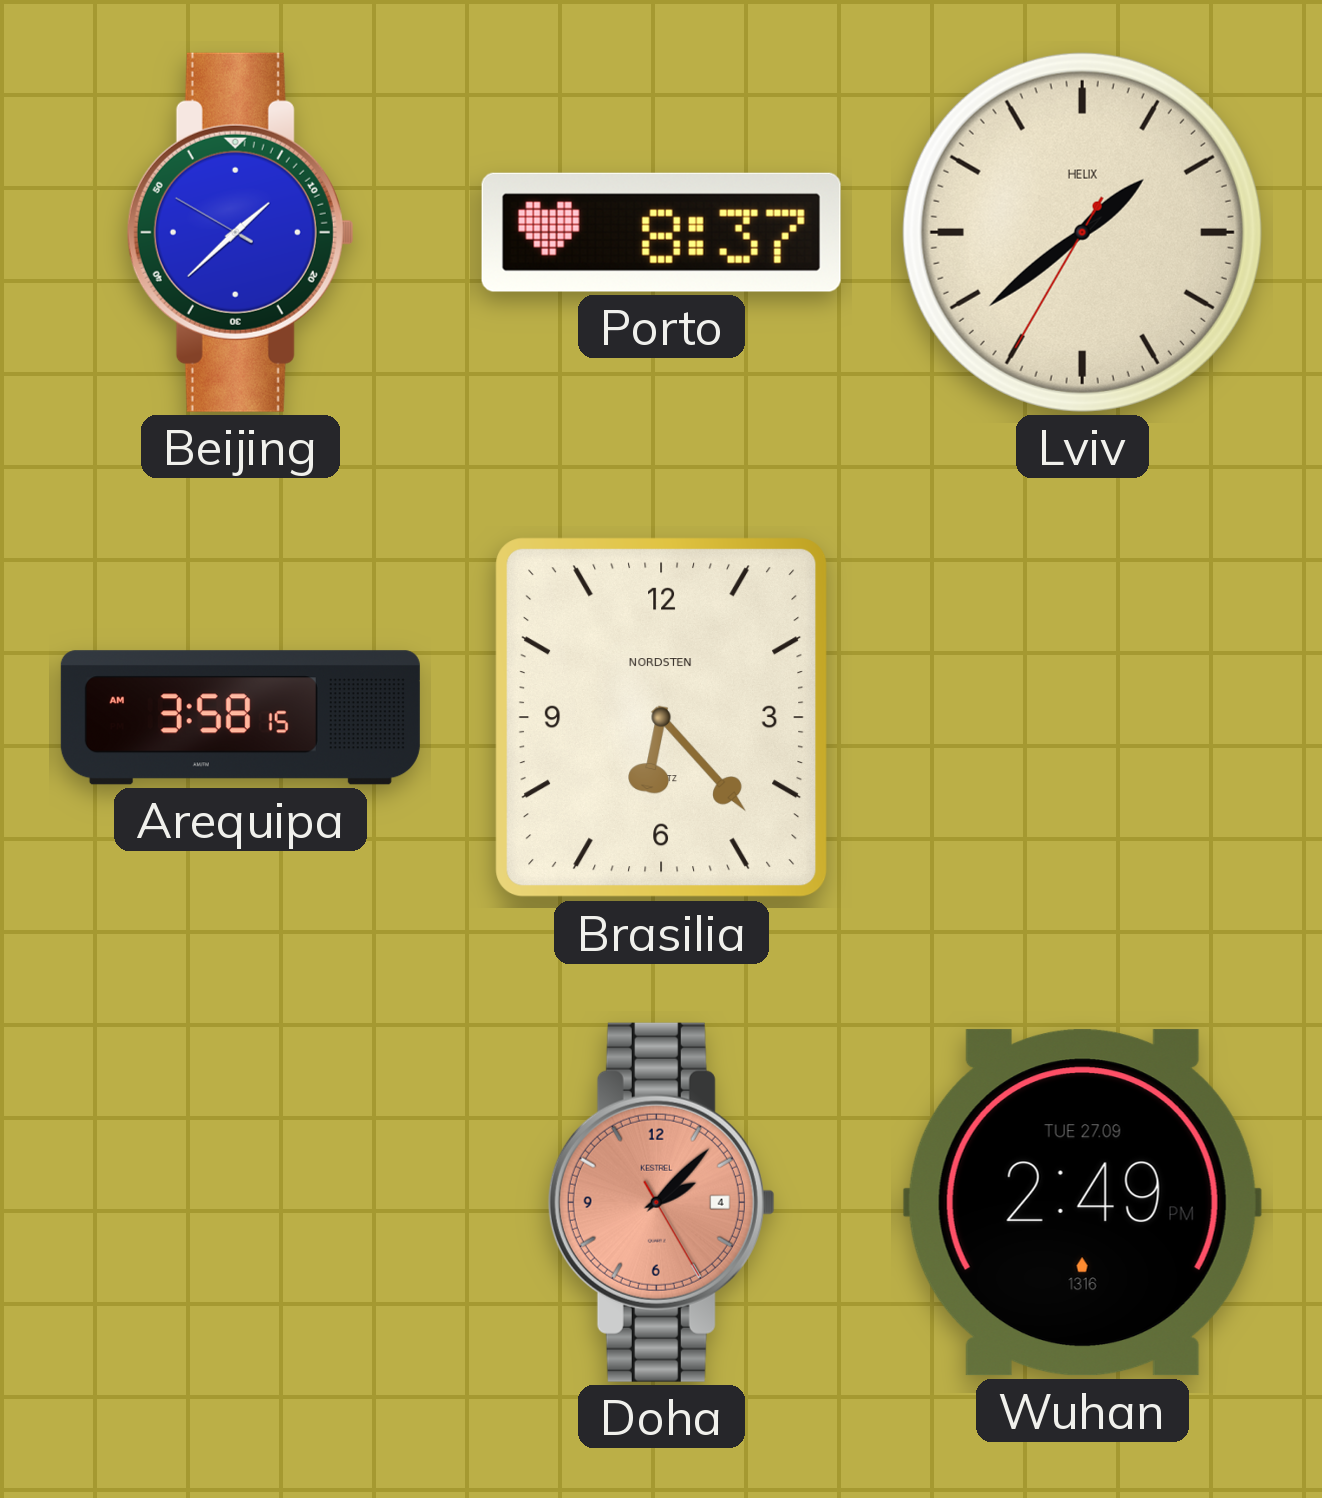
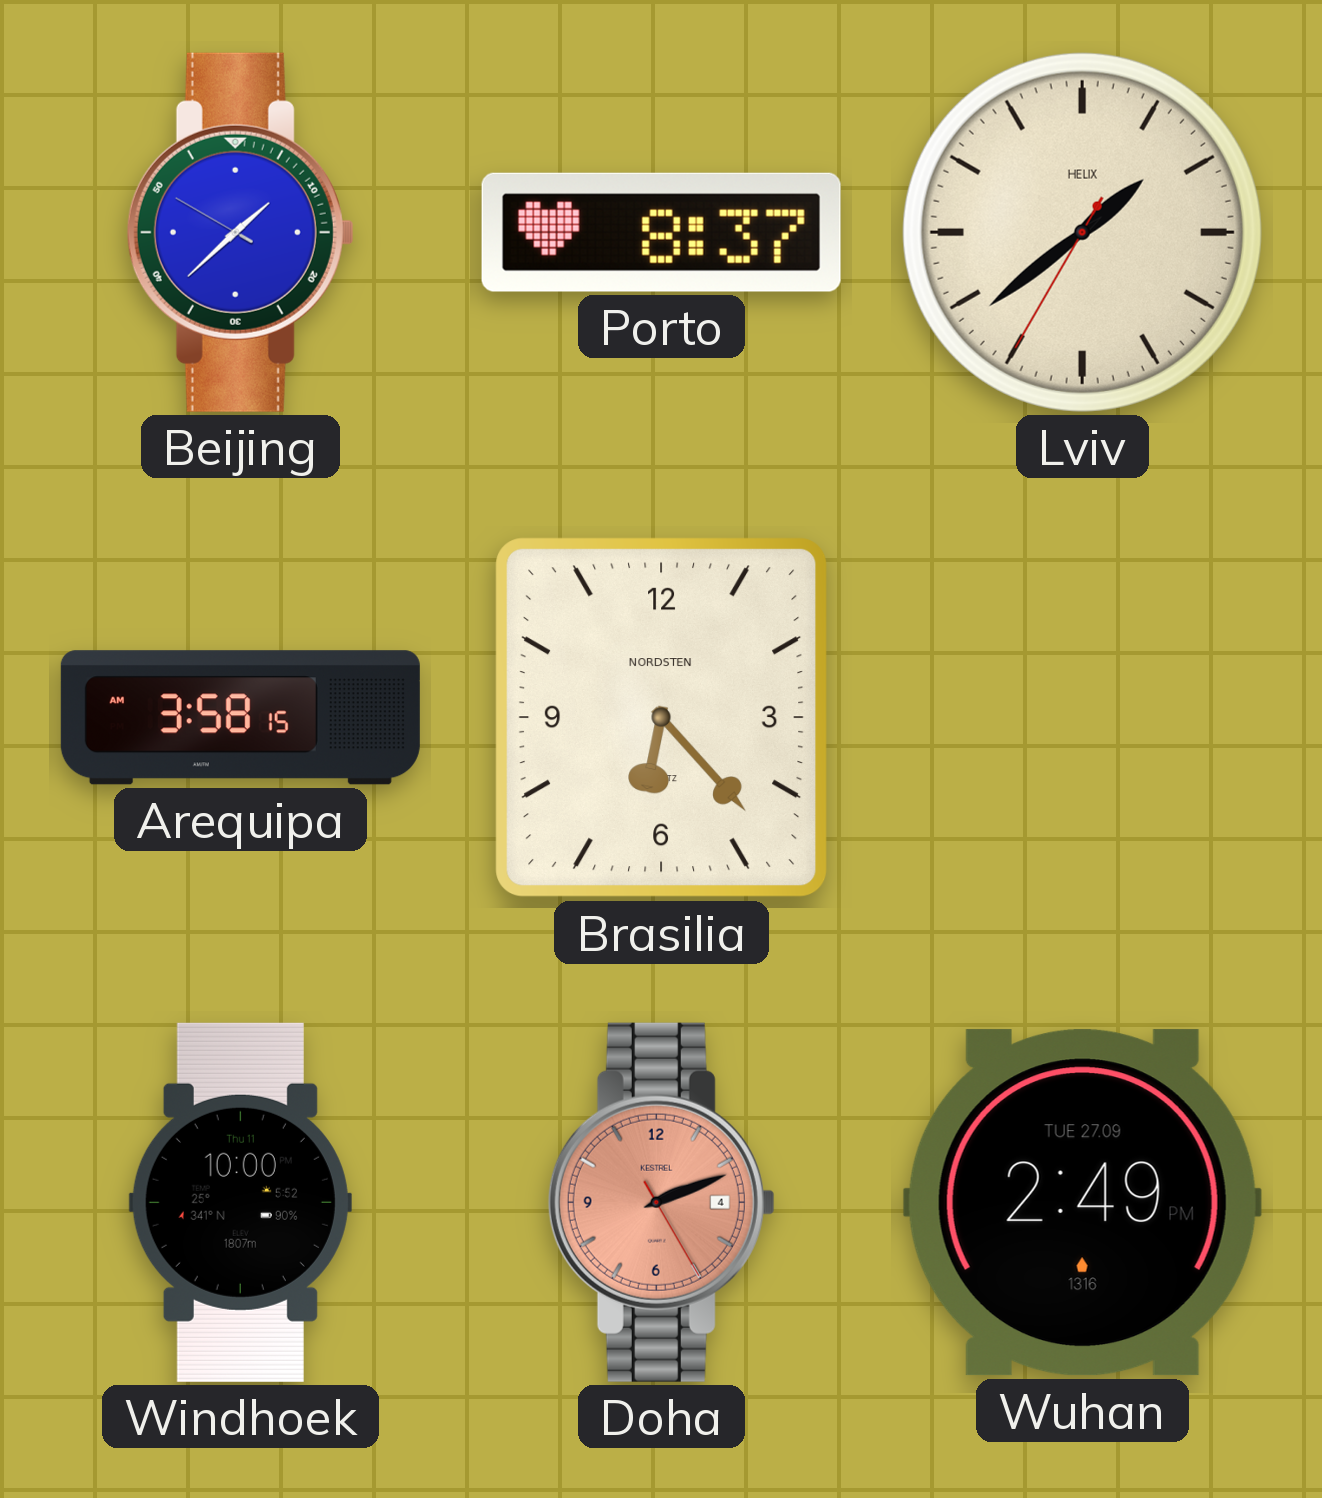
Windhoek: none -> 10:00
Doha: 2:07 -> 2:11
